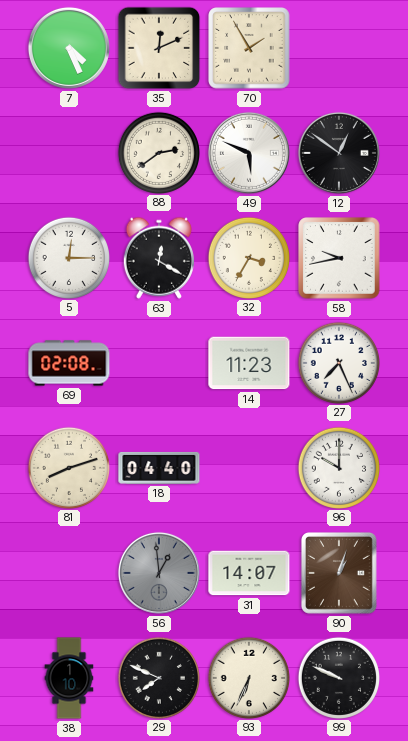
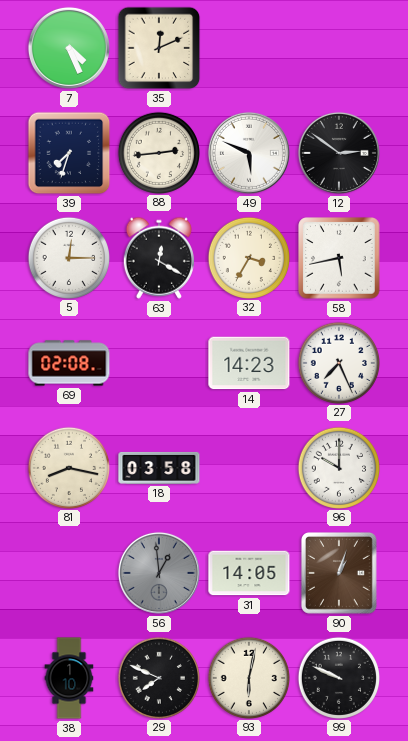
70: 1:55 -> none
39: none -> 7:33
88: 2:39 -> 2:44
12: 12:51 -> 2:51
58: 9:43 -> 5:43
14: 11:23 -> 14:23
81: 8:12 -> 8:17
18: 04:40 -> 03:58
31: 14:07 -> 14:05
93: 6:34 -> 6:02
